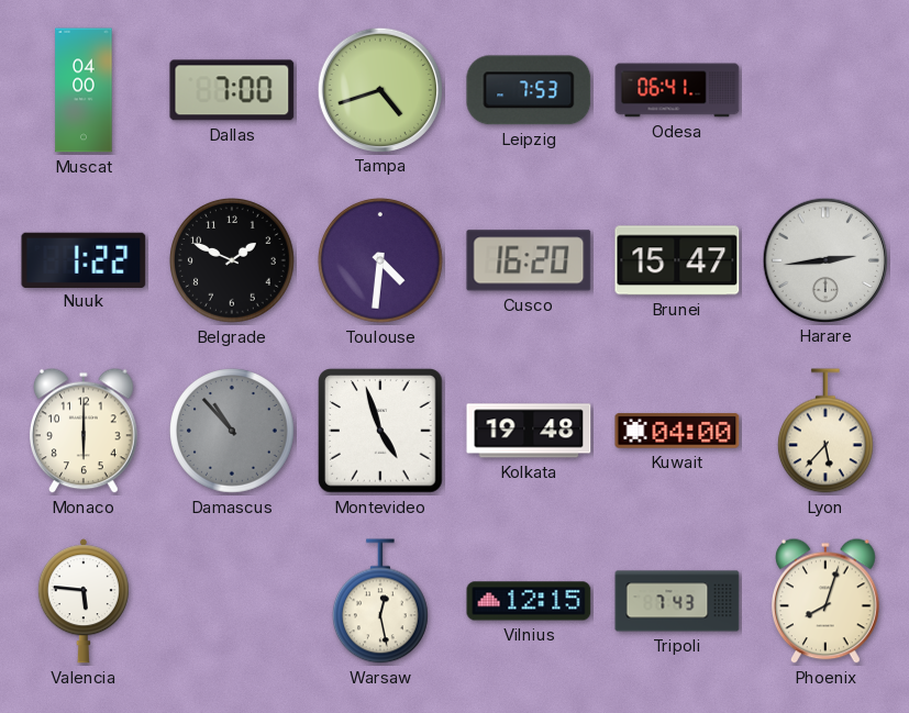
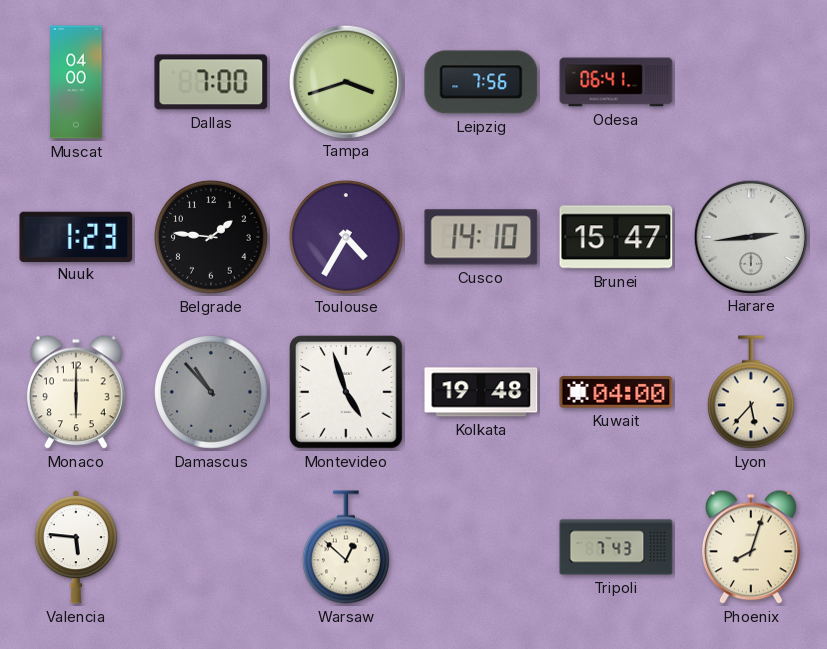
Tampa: 4:42 -> 3:42
Leipzig: 7:53 -> 7:56
Nuuk: 1:22 -> 1:23
Belgrade: 1:49 -> 1:46
Toulouse: 4:31 -> 4:35
Cusco: 16:20 -> 14:10
Warsaw: 12:28 -> 12:52
Vilnius: 12:15 -> none
